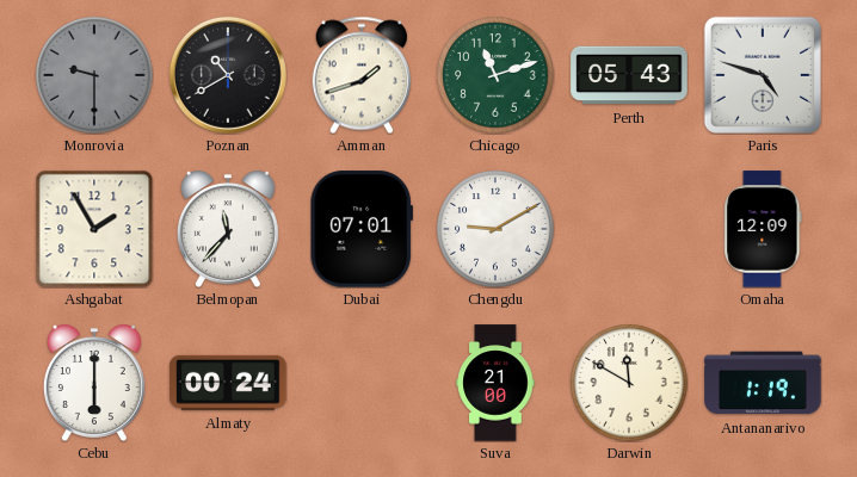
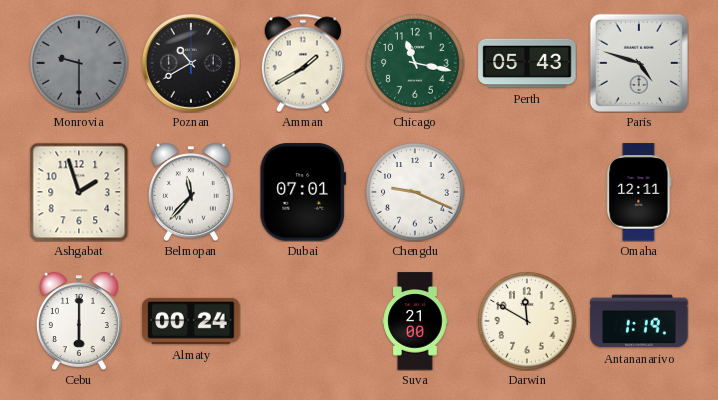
Amman: 1:42 -> 1:40
Chicago: 11:12 -> 11:17
Ashgabat: 1:55 -> 1:57
Chengdu: 9:10 -> 9:19
Omaha: 12:09 -> 12:11
